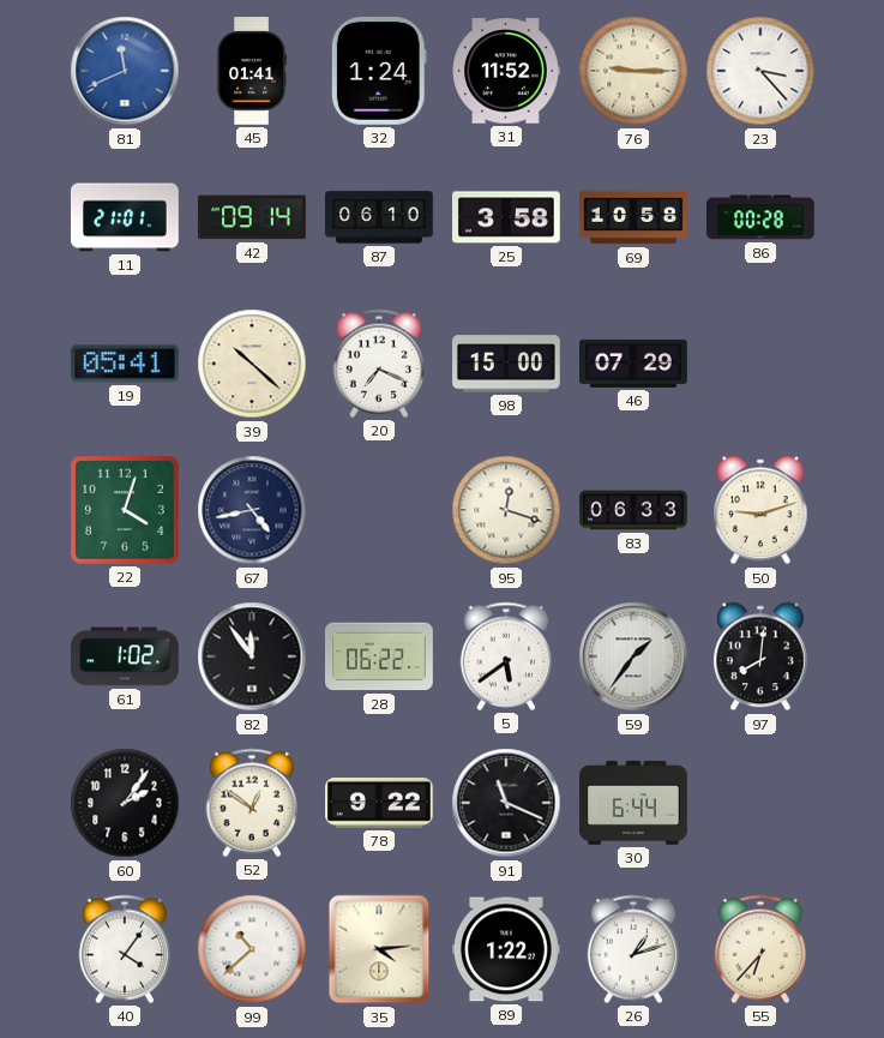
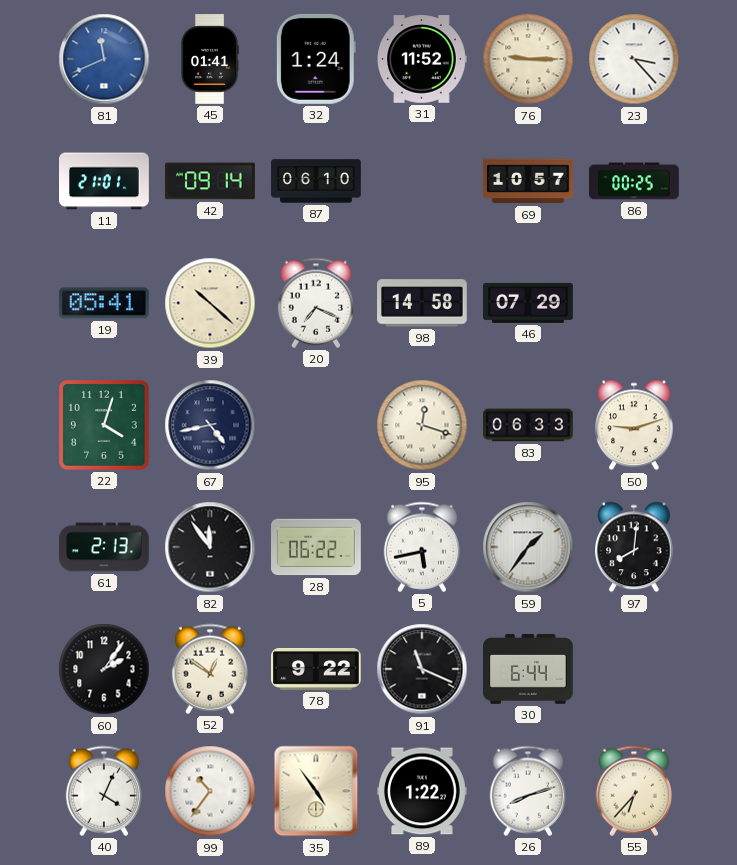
25: 3:58 -> none
69: 10:58 -> 10:57
86: 00:28 -> 00:25
98: 15:00 -> 14:58
61: 1:02 -> 2:13
5: 5:39 -> 5:43
40: 4:06 -> 4:04
99: 10:38 -> 10:36
35: 4:14 -> 4:54
26: 1:12 -> 8:12
